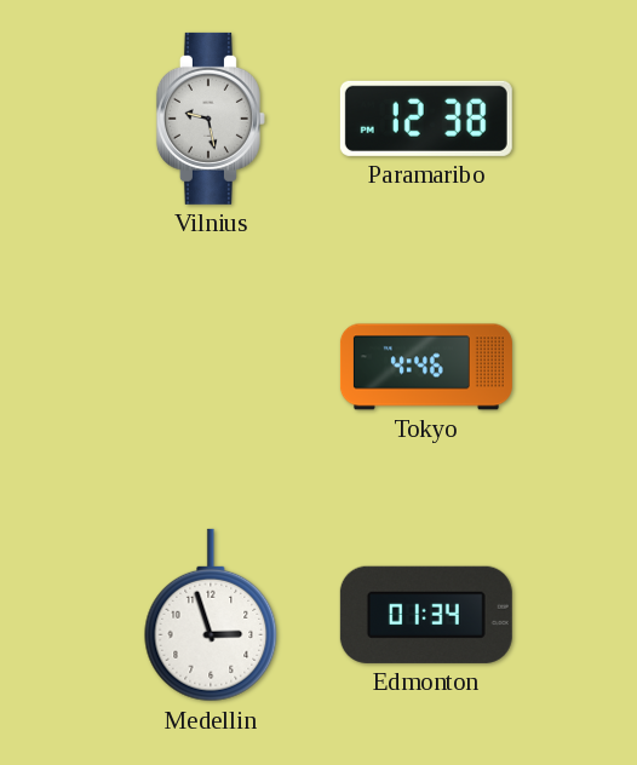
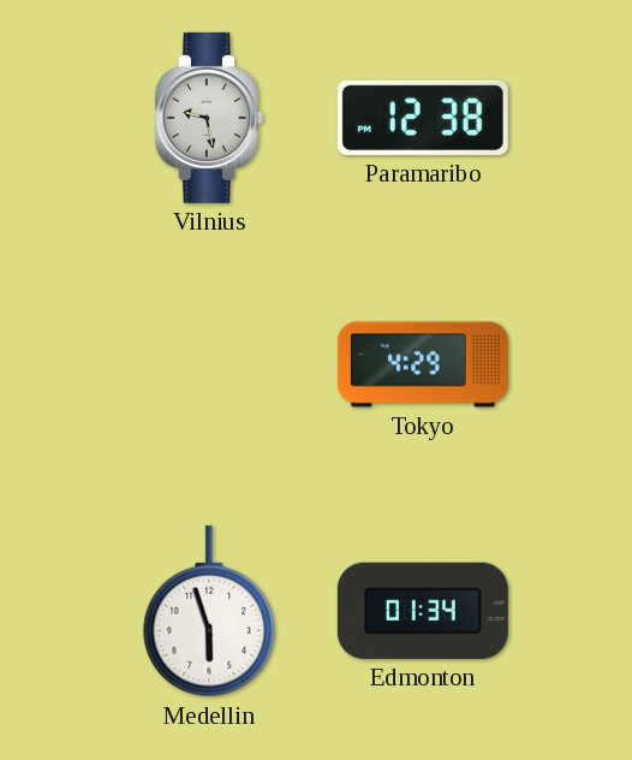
Tokyo: 4:46 -> 4:29
Medellin: 2:57 -> 5:57
